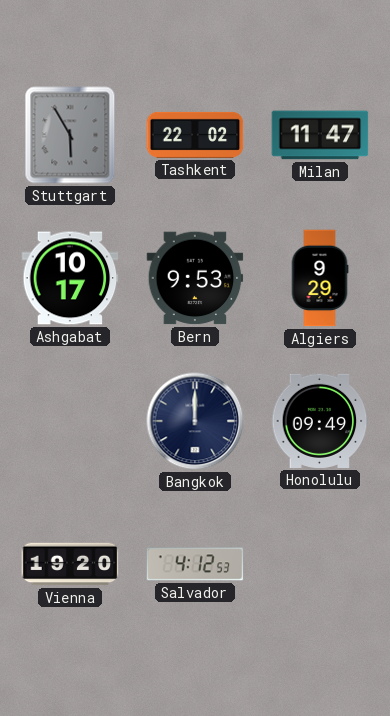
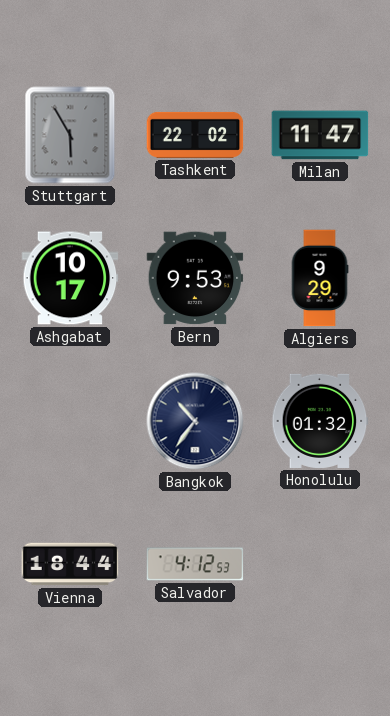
Bangkok: 12:00 -> 10:36
Honolulu: 09:49 -> 01:32
Vienna: 19:20 -> 18:44
